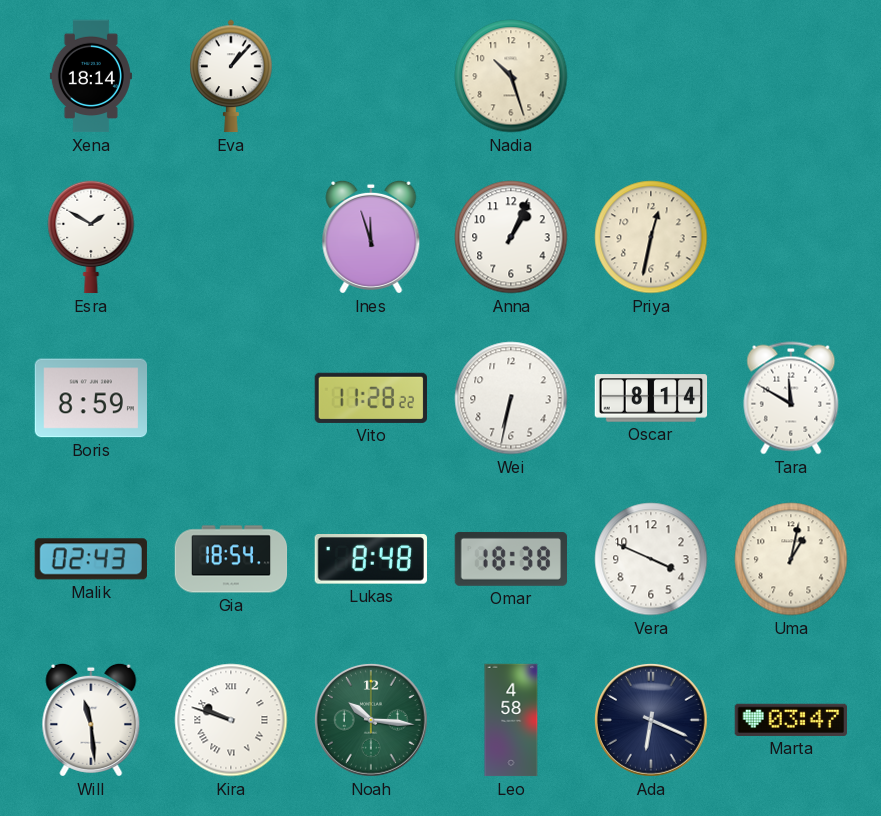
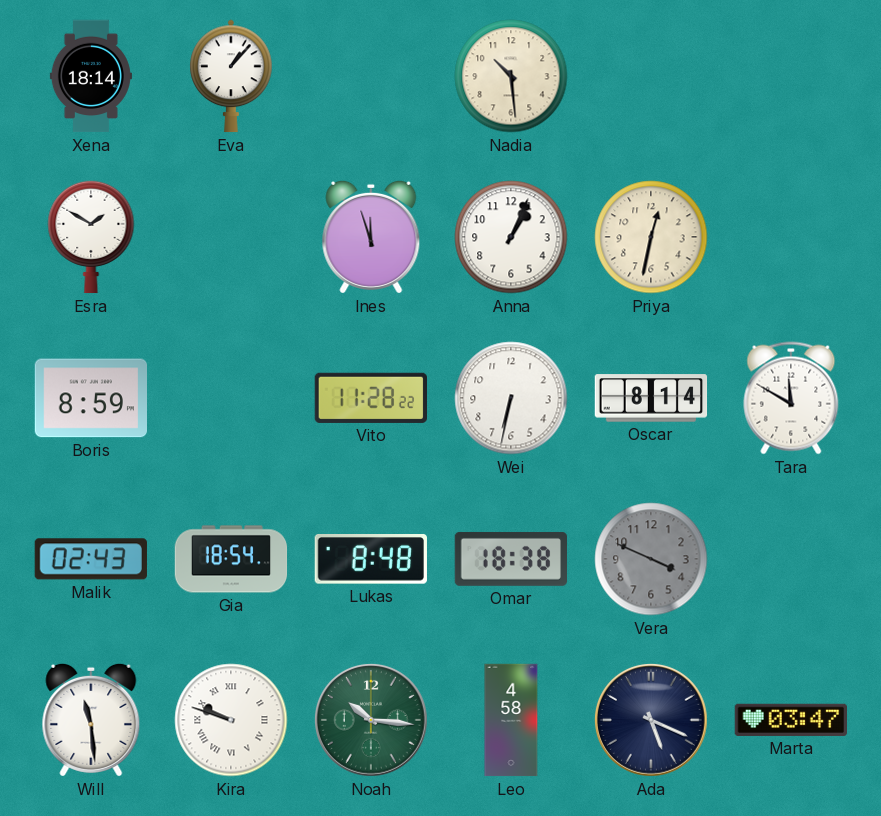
Nadia: 10:27 -> 10:29
Vera dial: white -> grey
Uma: 1:02 -> none
Ada: 6:19 -> 5:19
